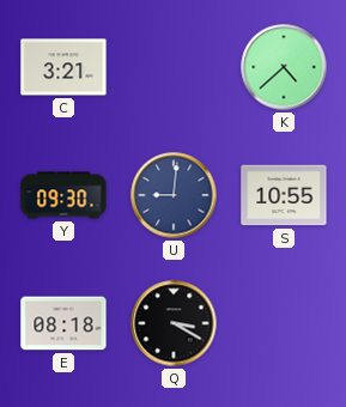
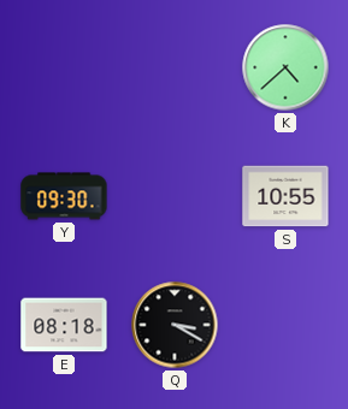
C: 3:21 -> none
U: 9:01 -> none
